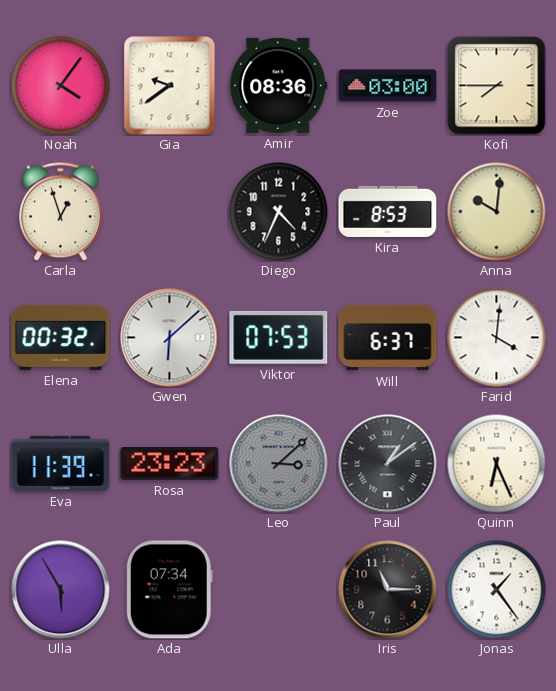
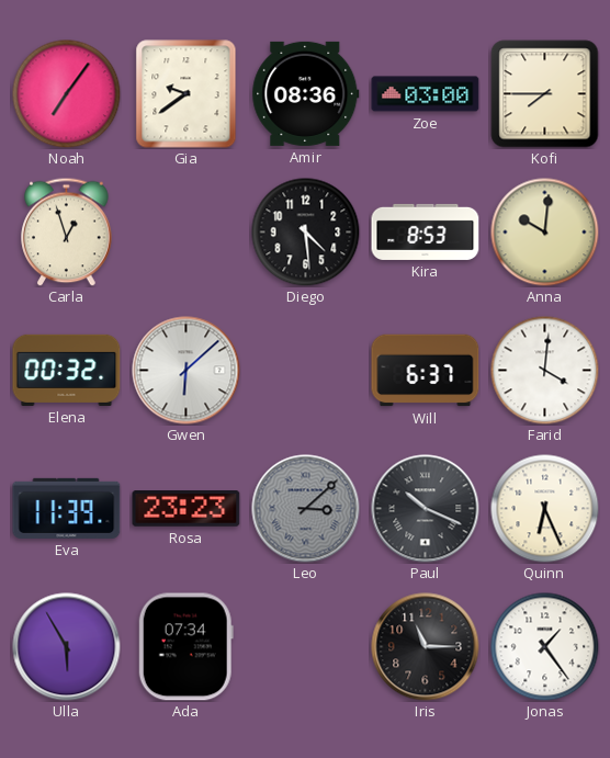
Noah: 4:06 -> 7:06
Diego: 4:34 -> 4:29
Viktor: 07:53 -> none
Paul: 1:09 -> 10:19
